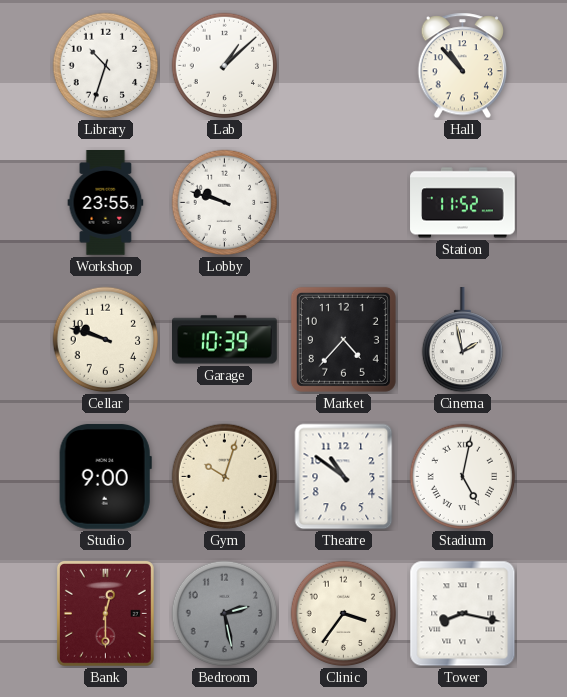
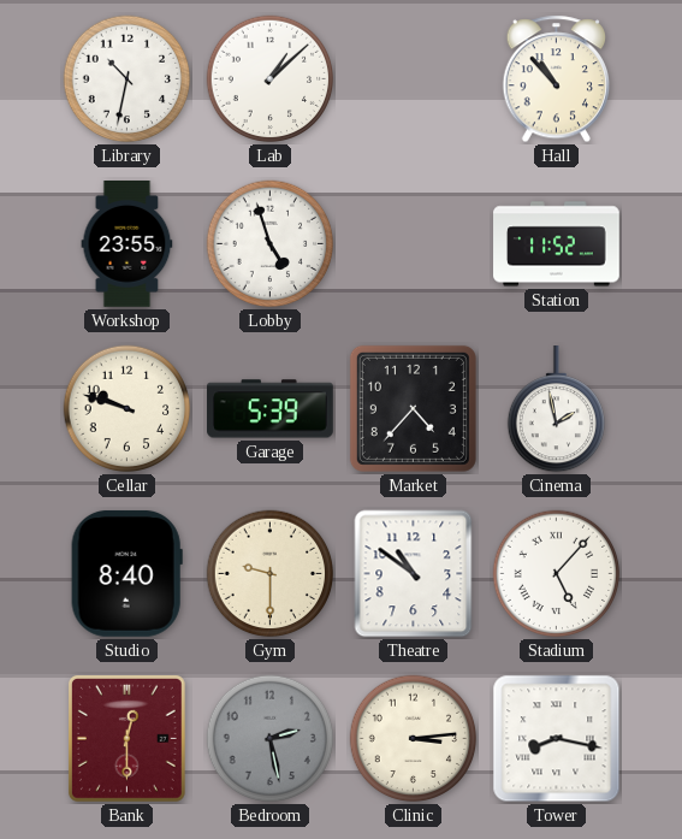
Library: 10:33 -> 10:32
Lobby: 9:48 -> 4:57
Garage: 10:39 -> 5:39
Studio: 9:00 -> 8:40
Gym: 10:03 -> 9:30
Stadium: 5:02 -> 5:07
Clinic: 3:36 -> 3:14
